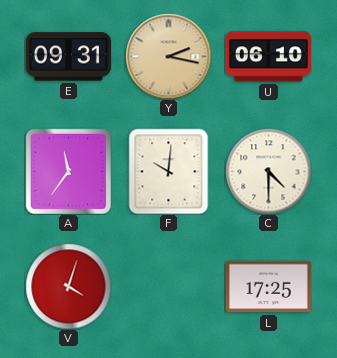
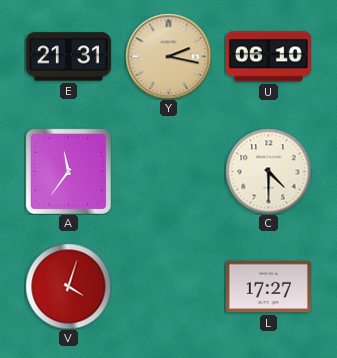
E: 09:31 -> 21:31
F: 10:01 -> none
L: 17:25 -> 17:27
